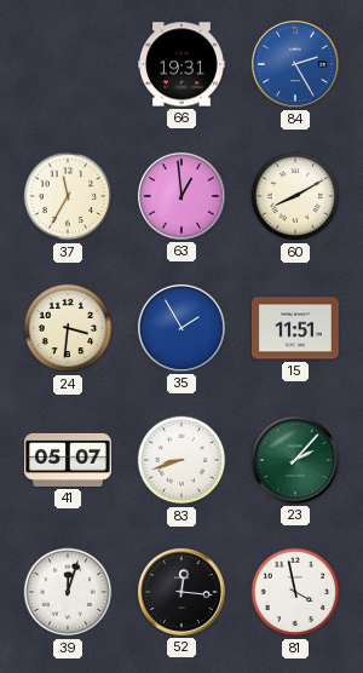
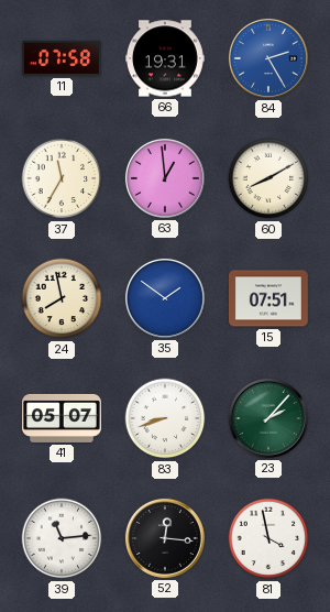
11: none -> 07:58
24: 3:31 -> 7:58
35: 1:55 -> 1:51
15: 11:51 -> 07:51
39: 12:03 -> 11:14
